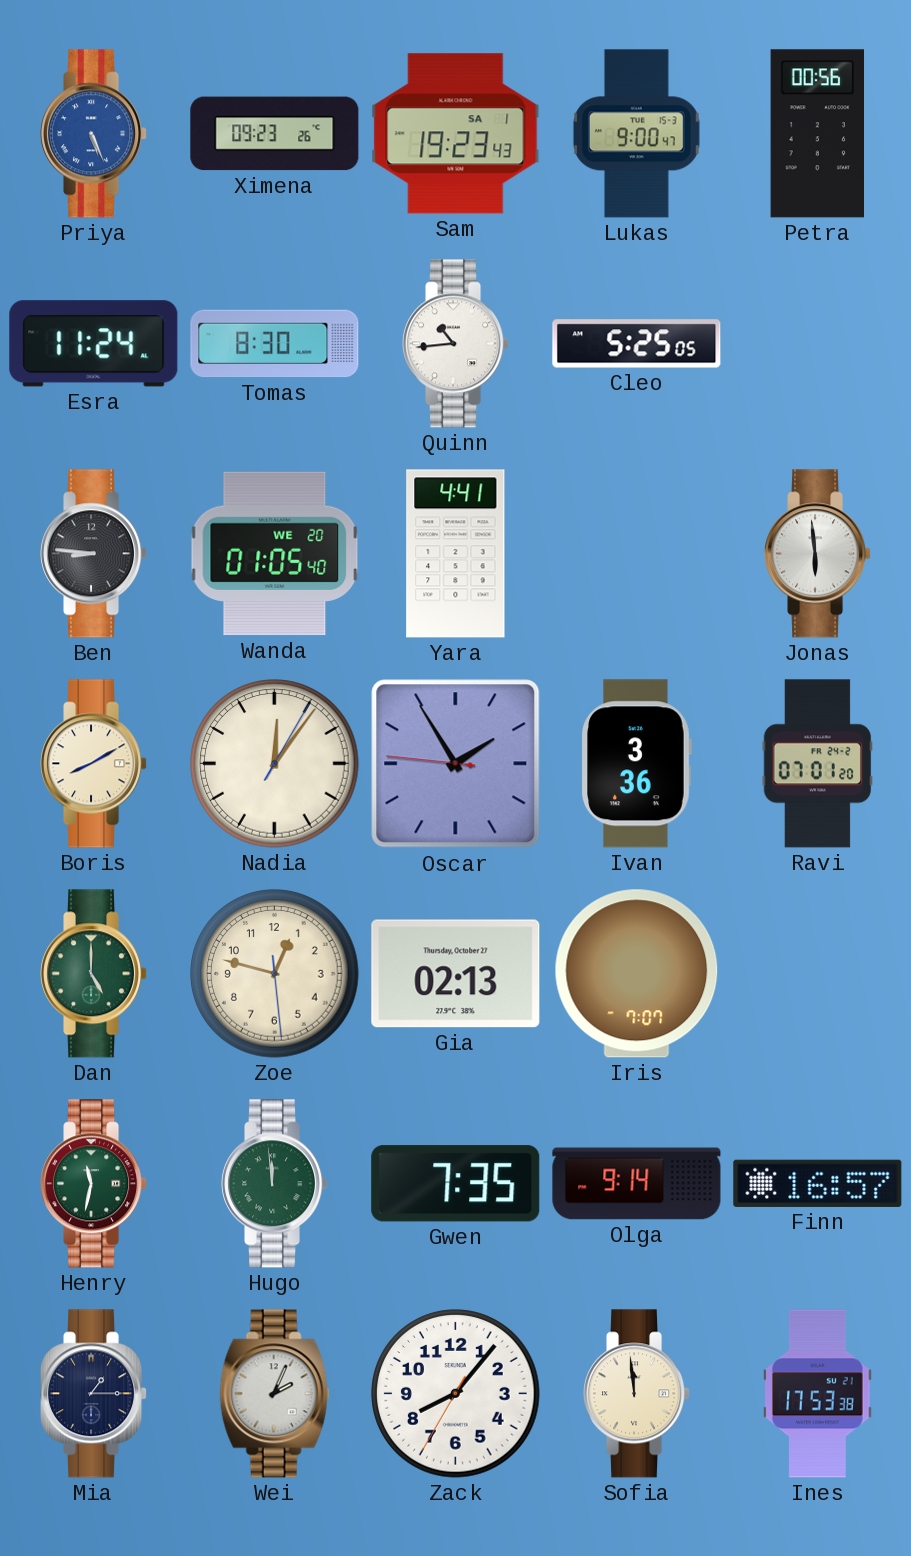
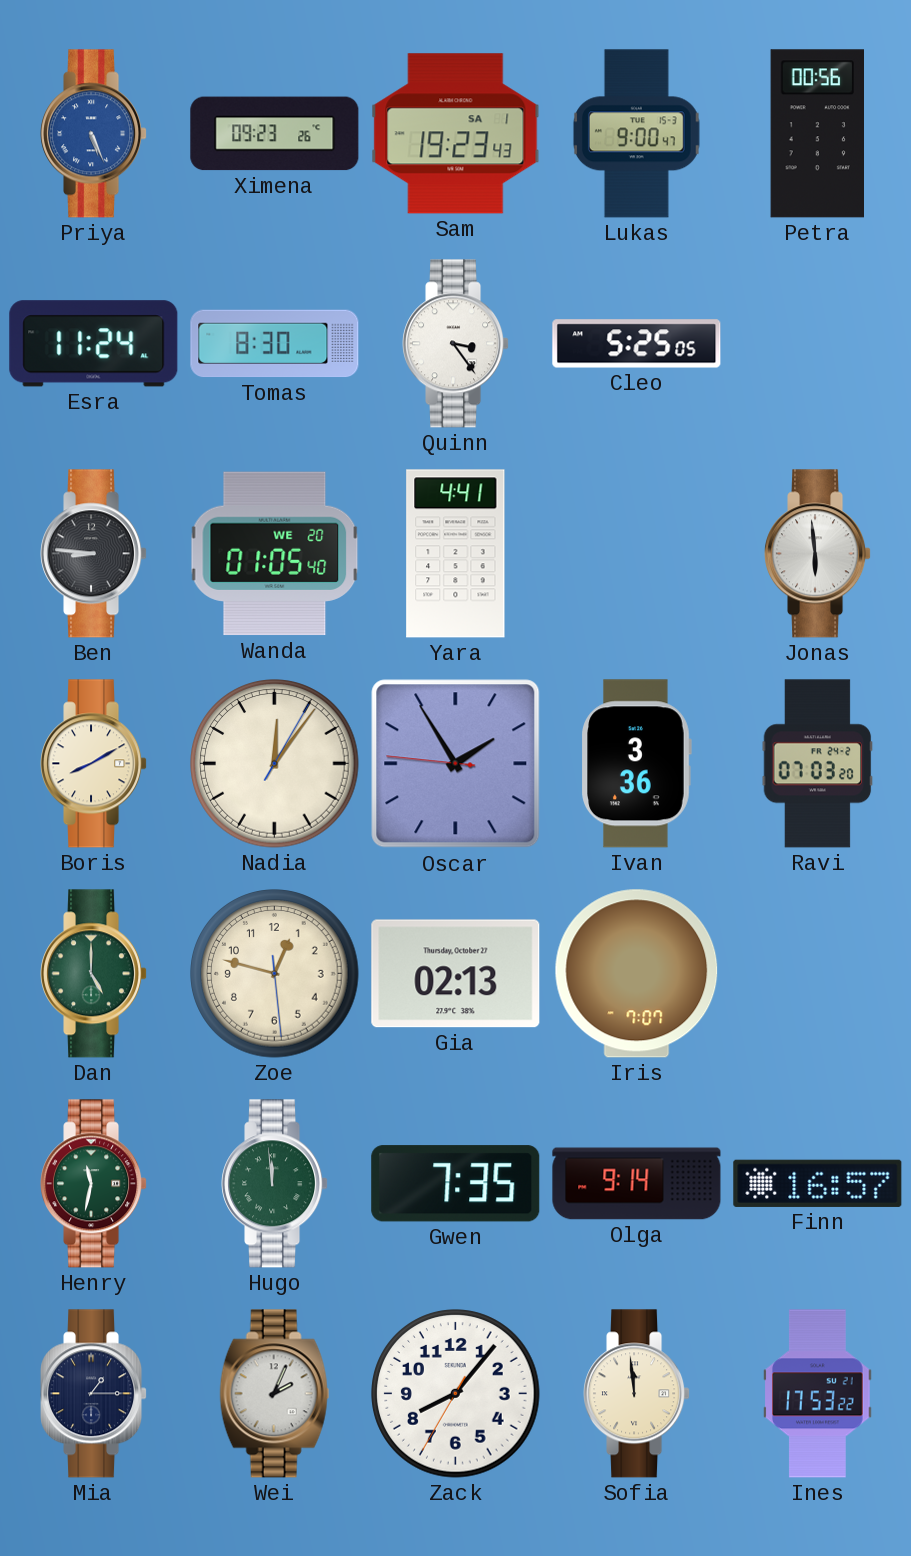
Quinn: 10:44 -> 3:24
Ravi: 07:01 -> 07:03
Ines: 17:53:38 -> 17:53:22
